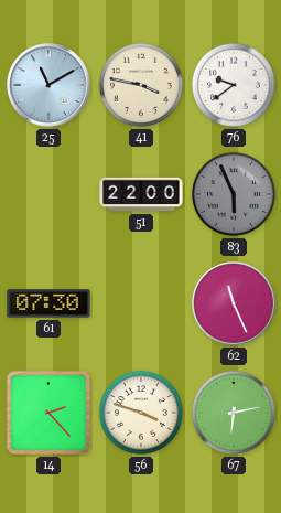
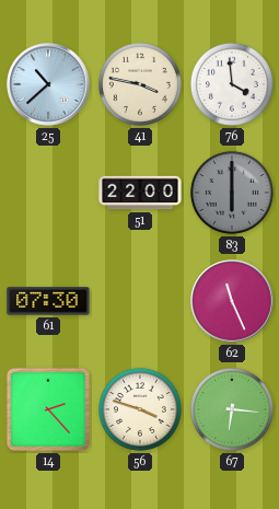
25: 11:10 -> 10:38
76: 9:39 -> 3:59
83: 5:56 -> 6:00
67: 6:13 -> 6:16
